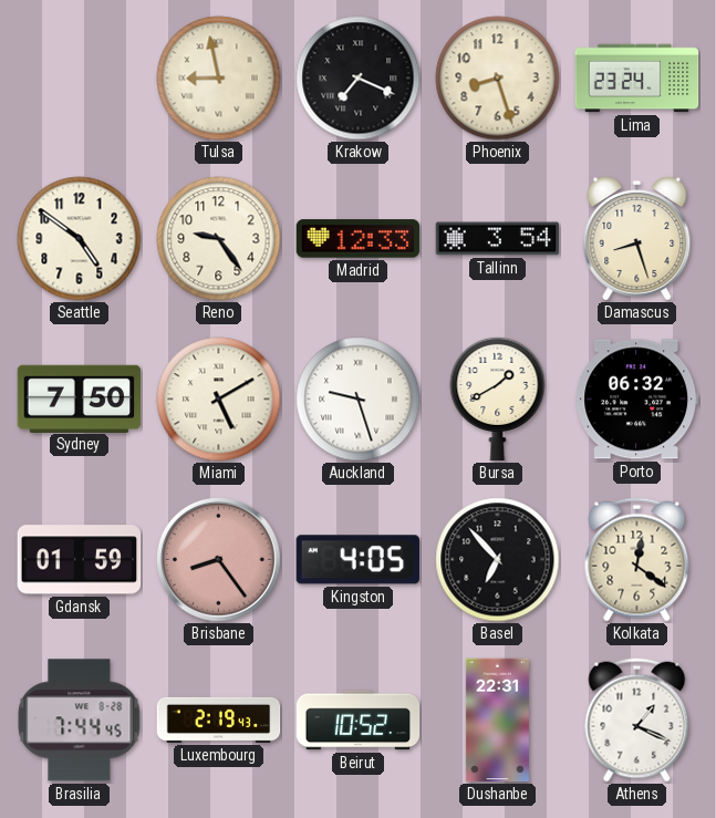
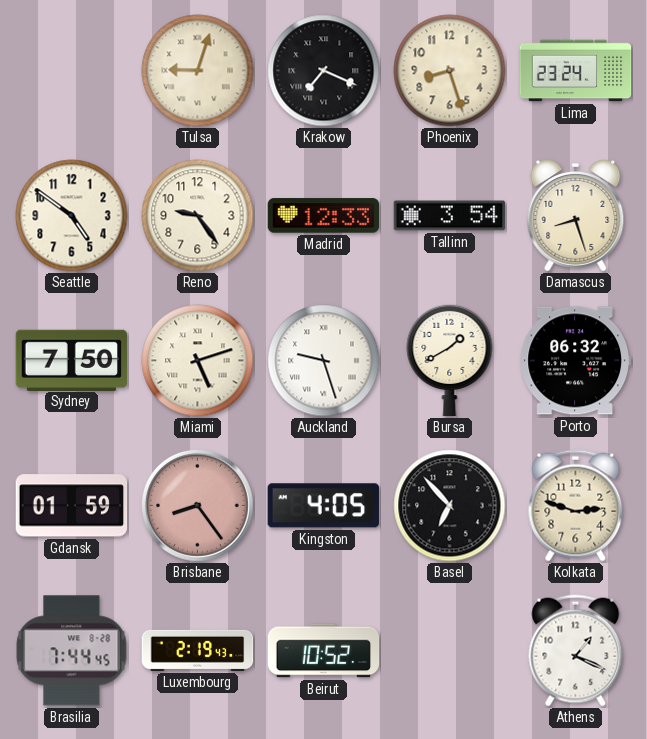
Tulsa: 8:58 -> 9:03
Miami: 5:10 -> 5:12
Kolkata: 12:21 -> 2:48
Dushanbe: 22:31 -> none
